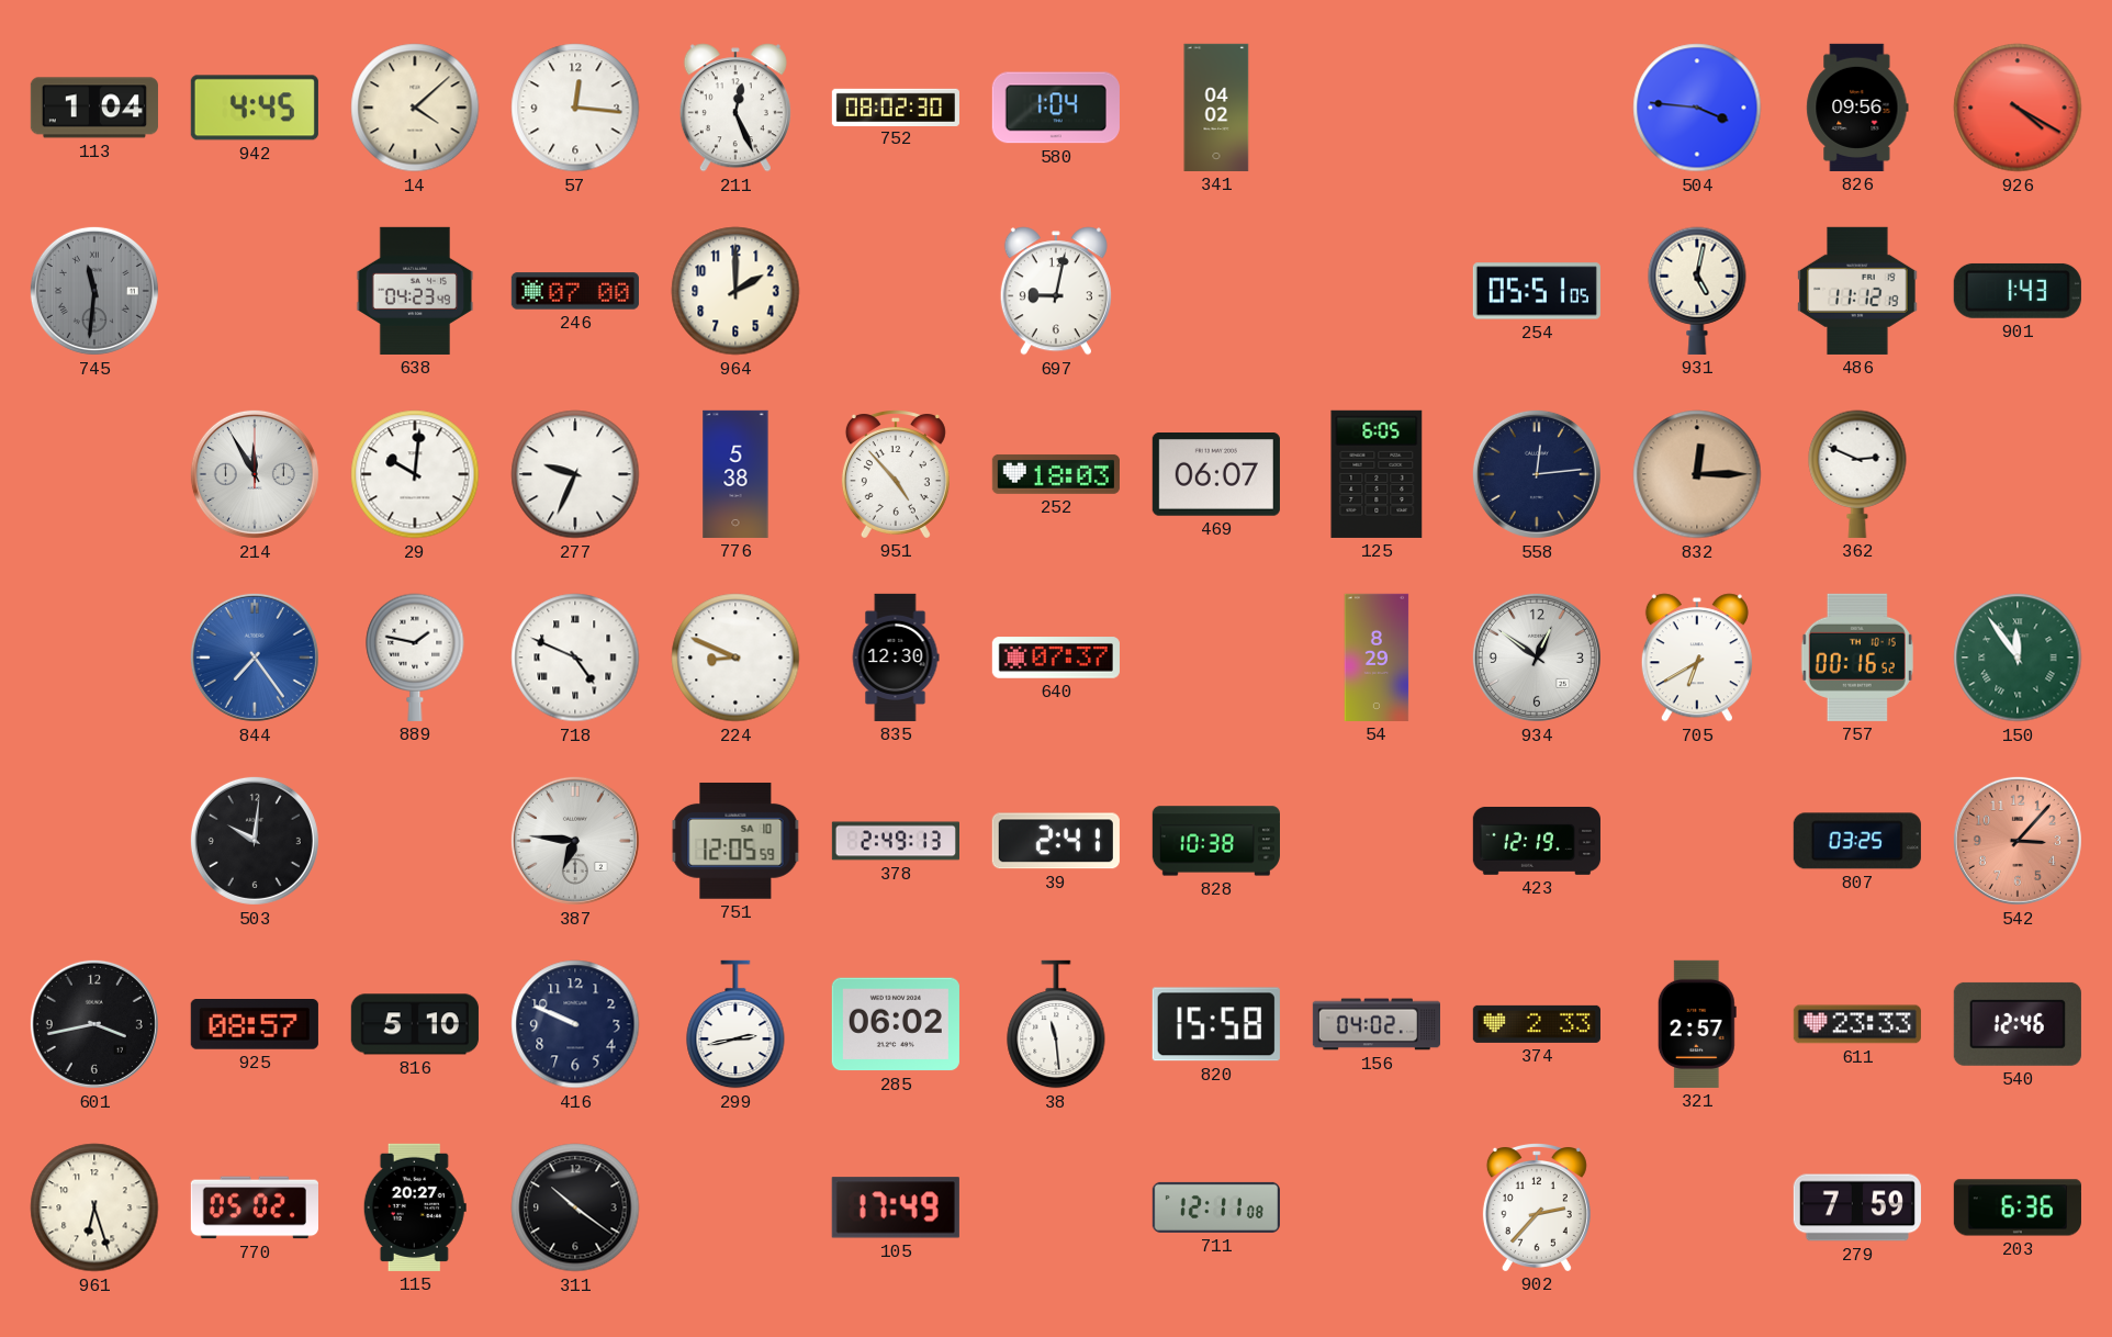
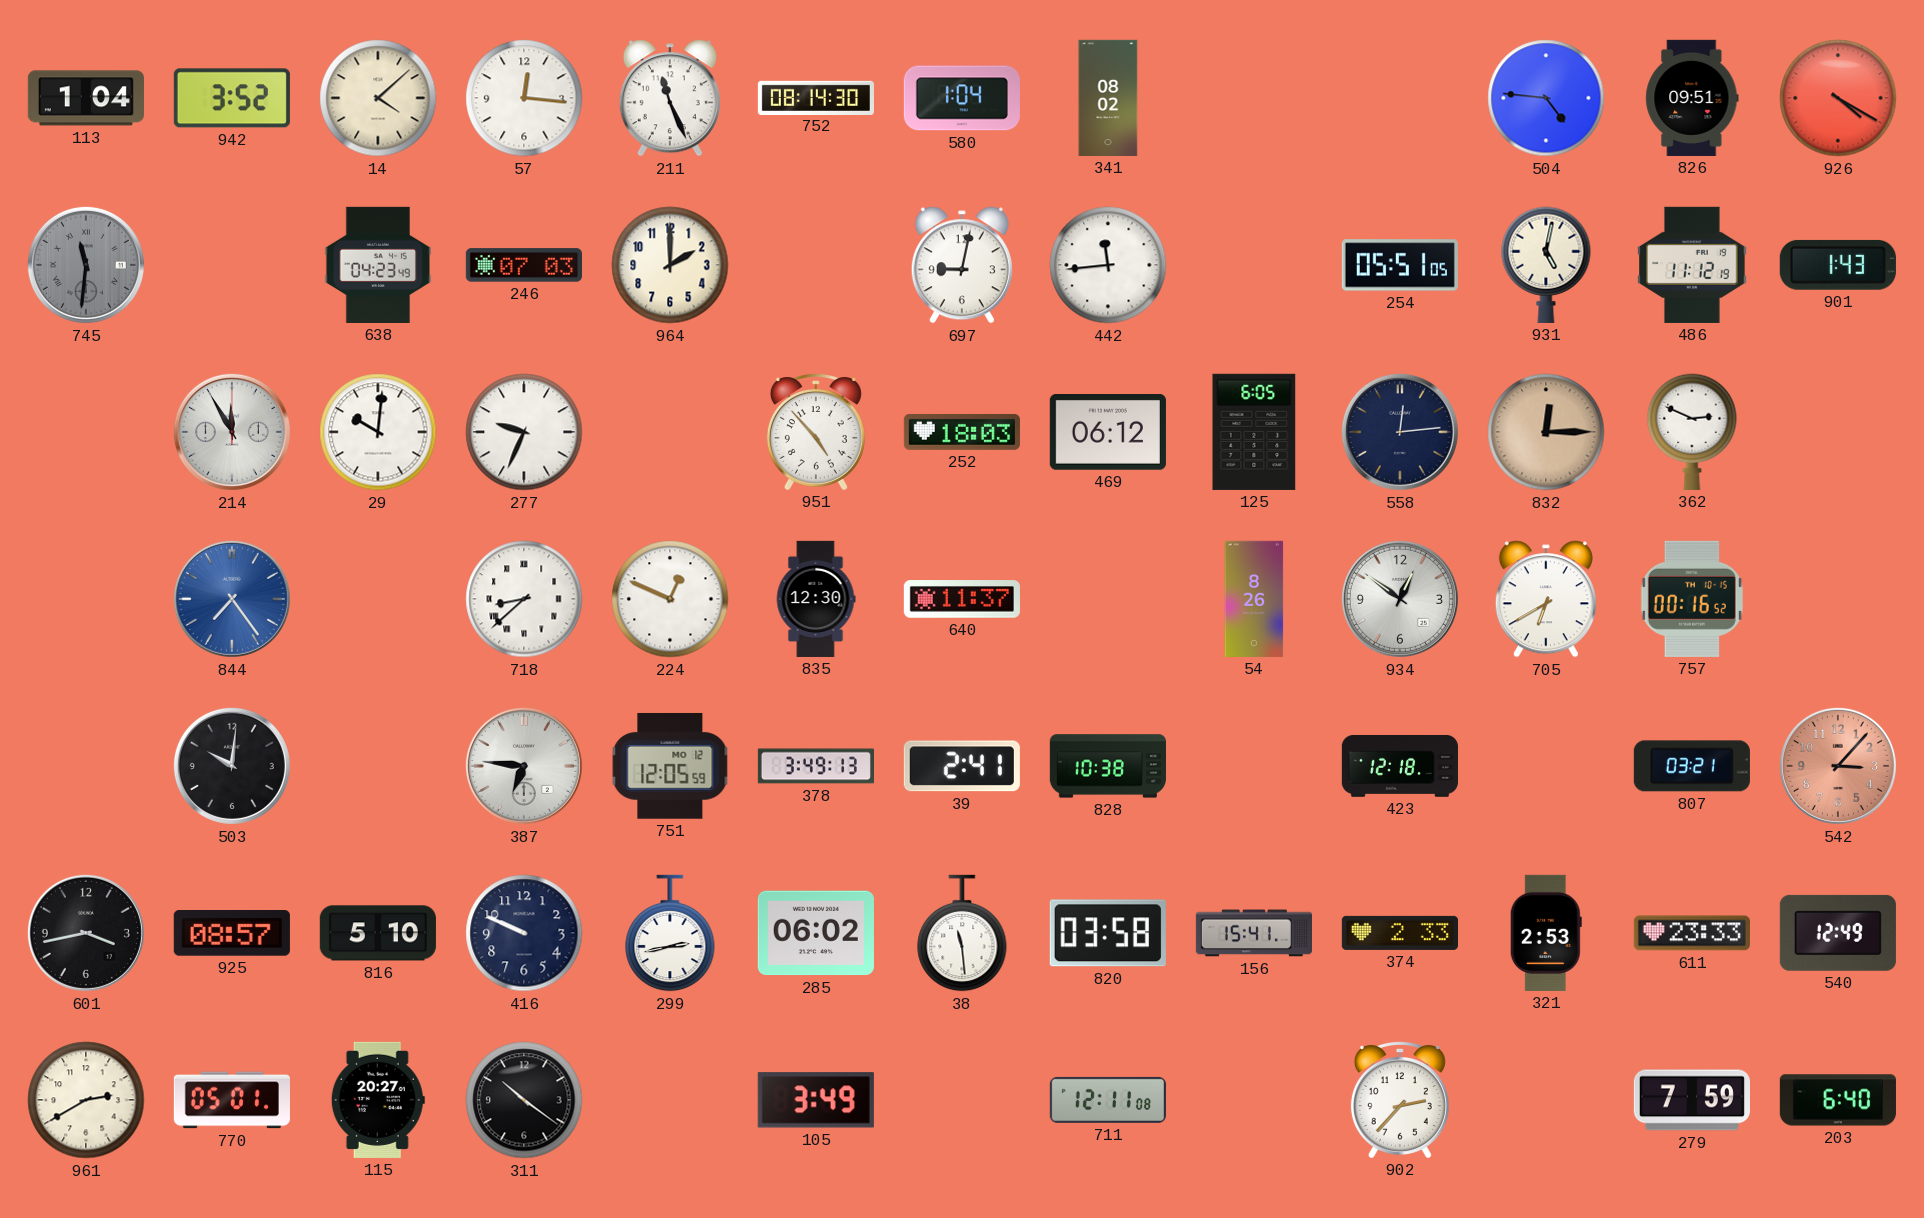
942: 4:45 -> 3:52
211: 12:26 -> 11:26
752: 08:02 -> 08:14
341: 04:02 -> 08:02
504: 3:46 -> 4:46
826: 09:56 -> 09:51
246: 07:00 -> 07:03
442: none -> 11:44
776: 5:38 -> none
469: 06:07 -> 06:12
889: 1:47 -> none
718: 4:49 -> 8:38
224: 8:49 -> 12:49
640: 07:37 -> 11:37
54: 8:29 -> 8:26
150: 11:54 -> none
751 date: SA 10 -> MO 12
378: 2:49 -> 3:49
423: 12:19 -> 12:18
807: 03:25 -> 03:21
820: 15:58 -> 03:58
156: 04:02 -> 15:41
321: 2:57 -> 2:53
540: 12:46 -> 12:49
961: 6:27 -> 2:40
770: 05:02 -> 05:01
105: 17:49 -> 3:49
203: 6:36 -> 6:40
